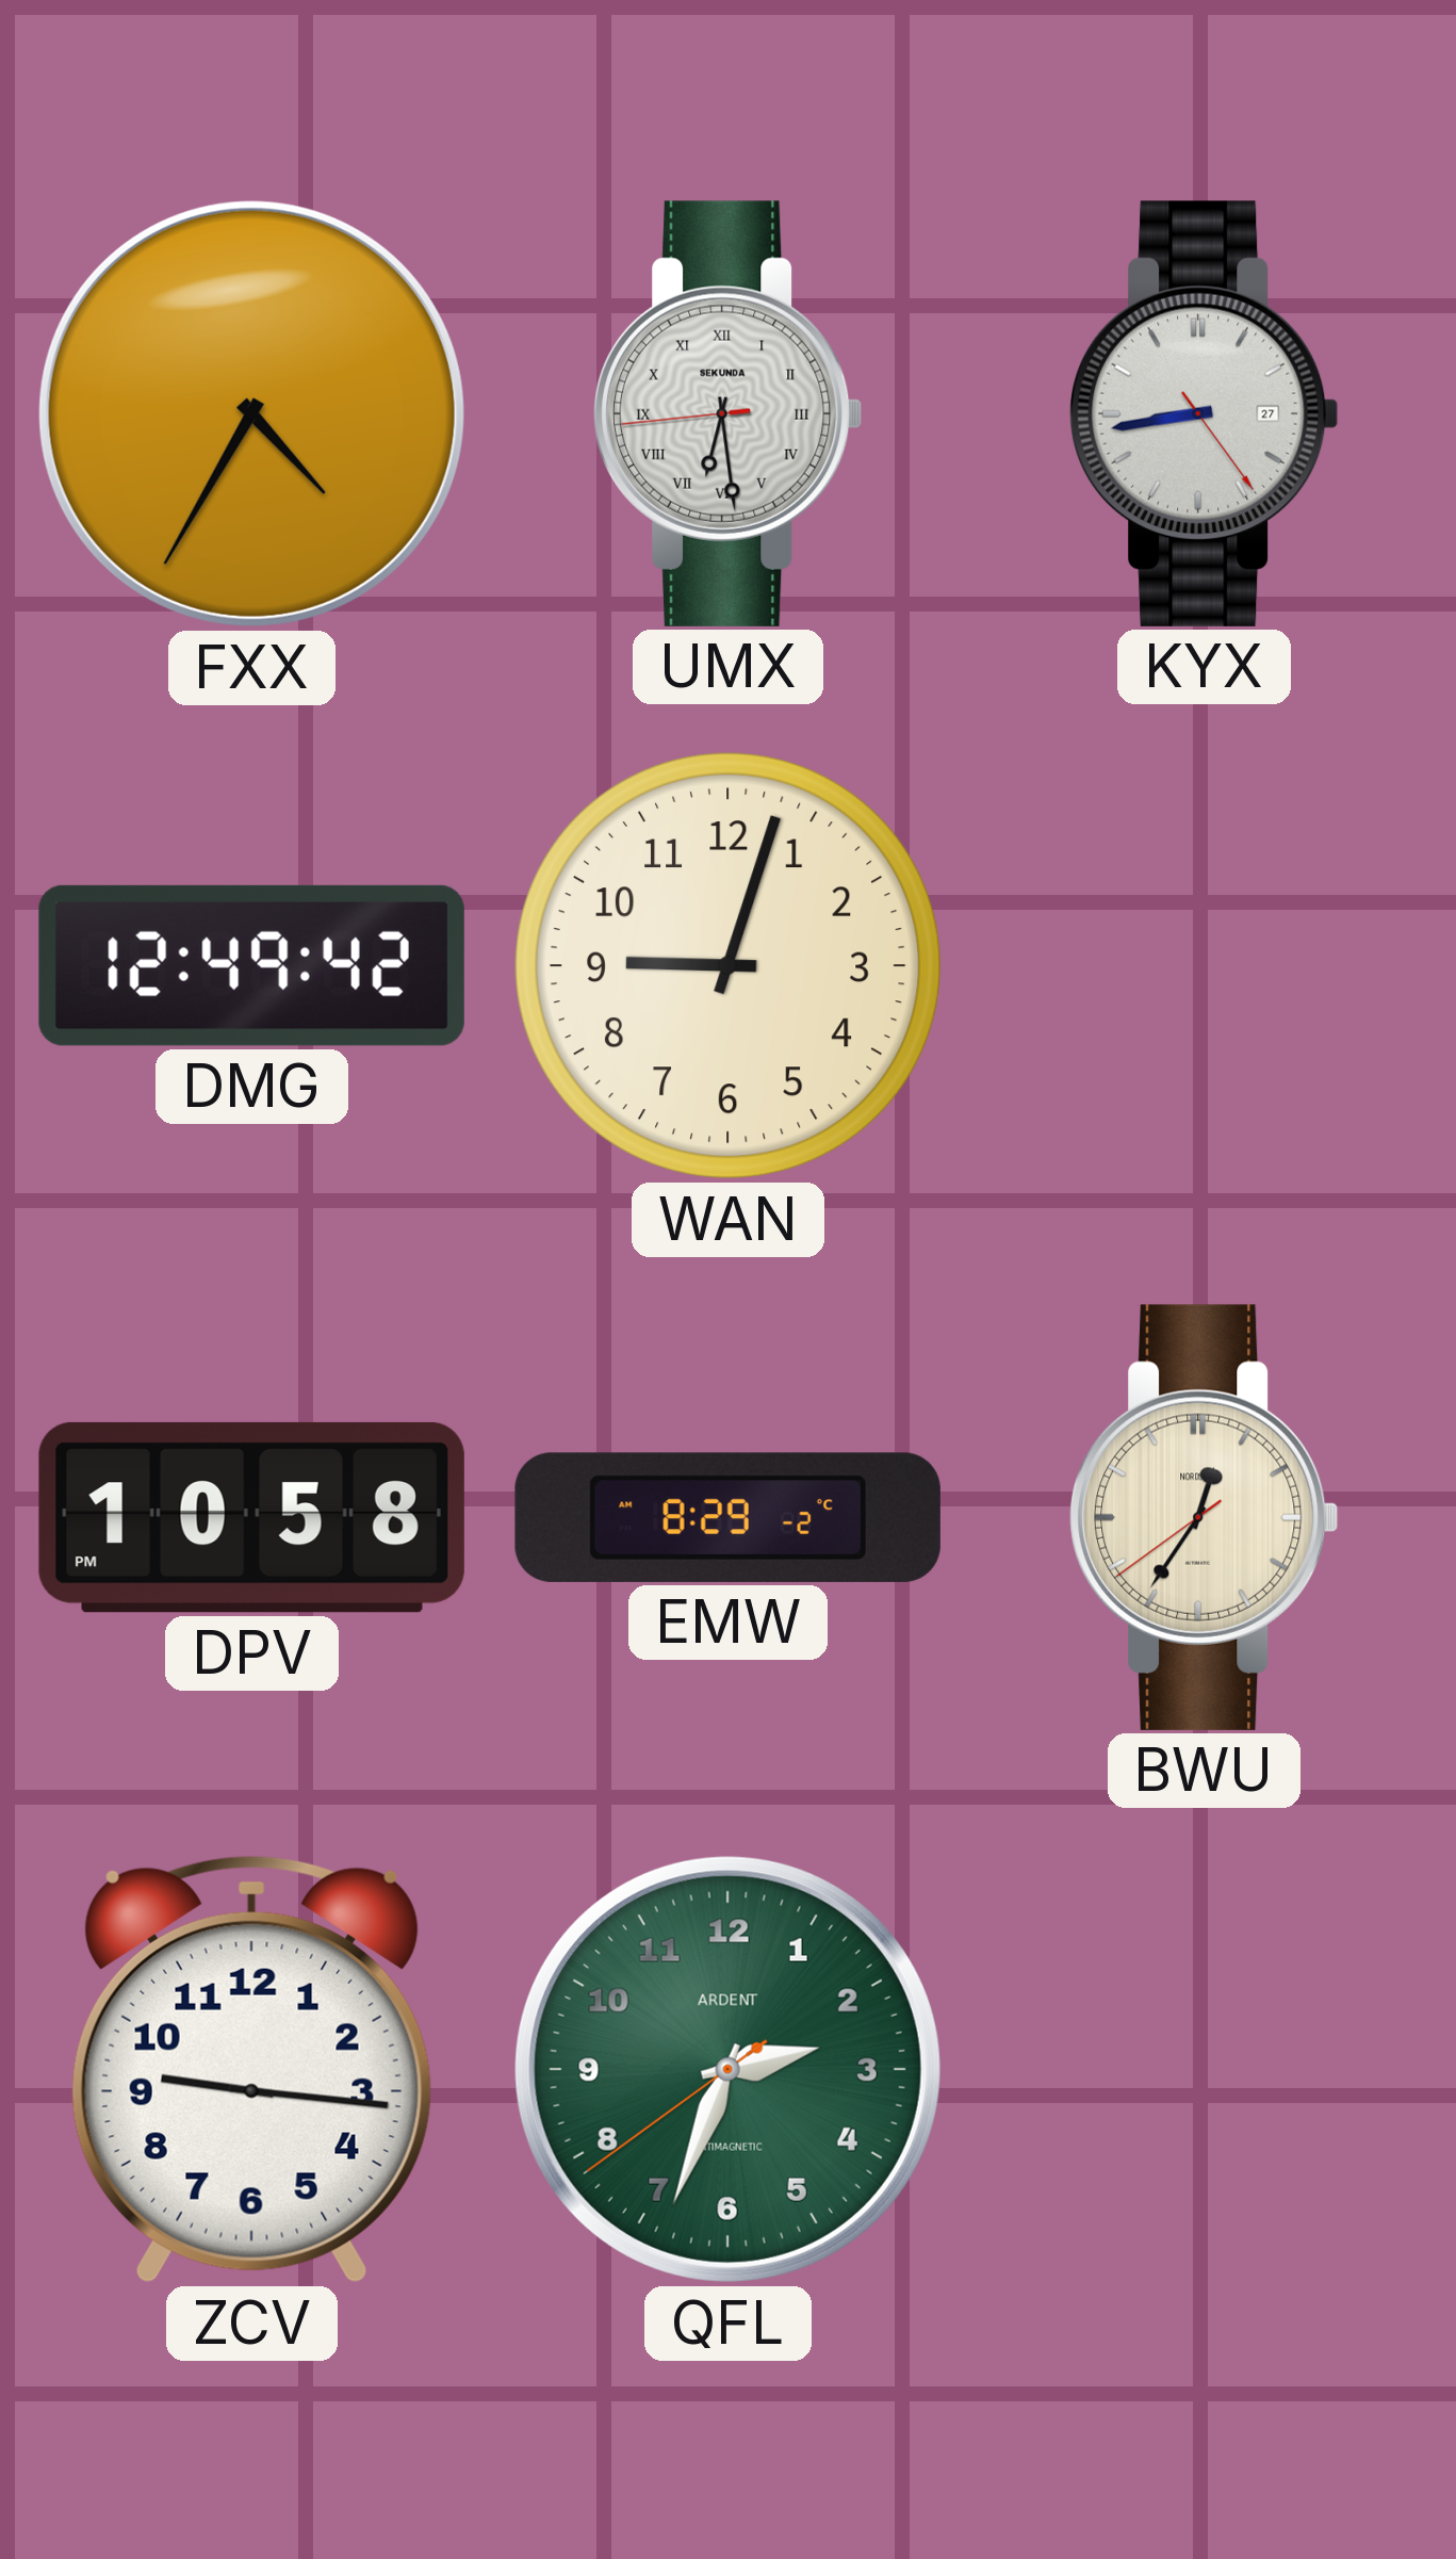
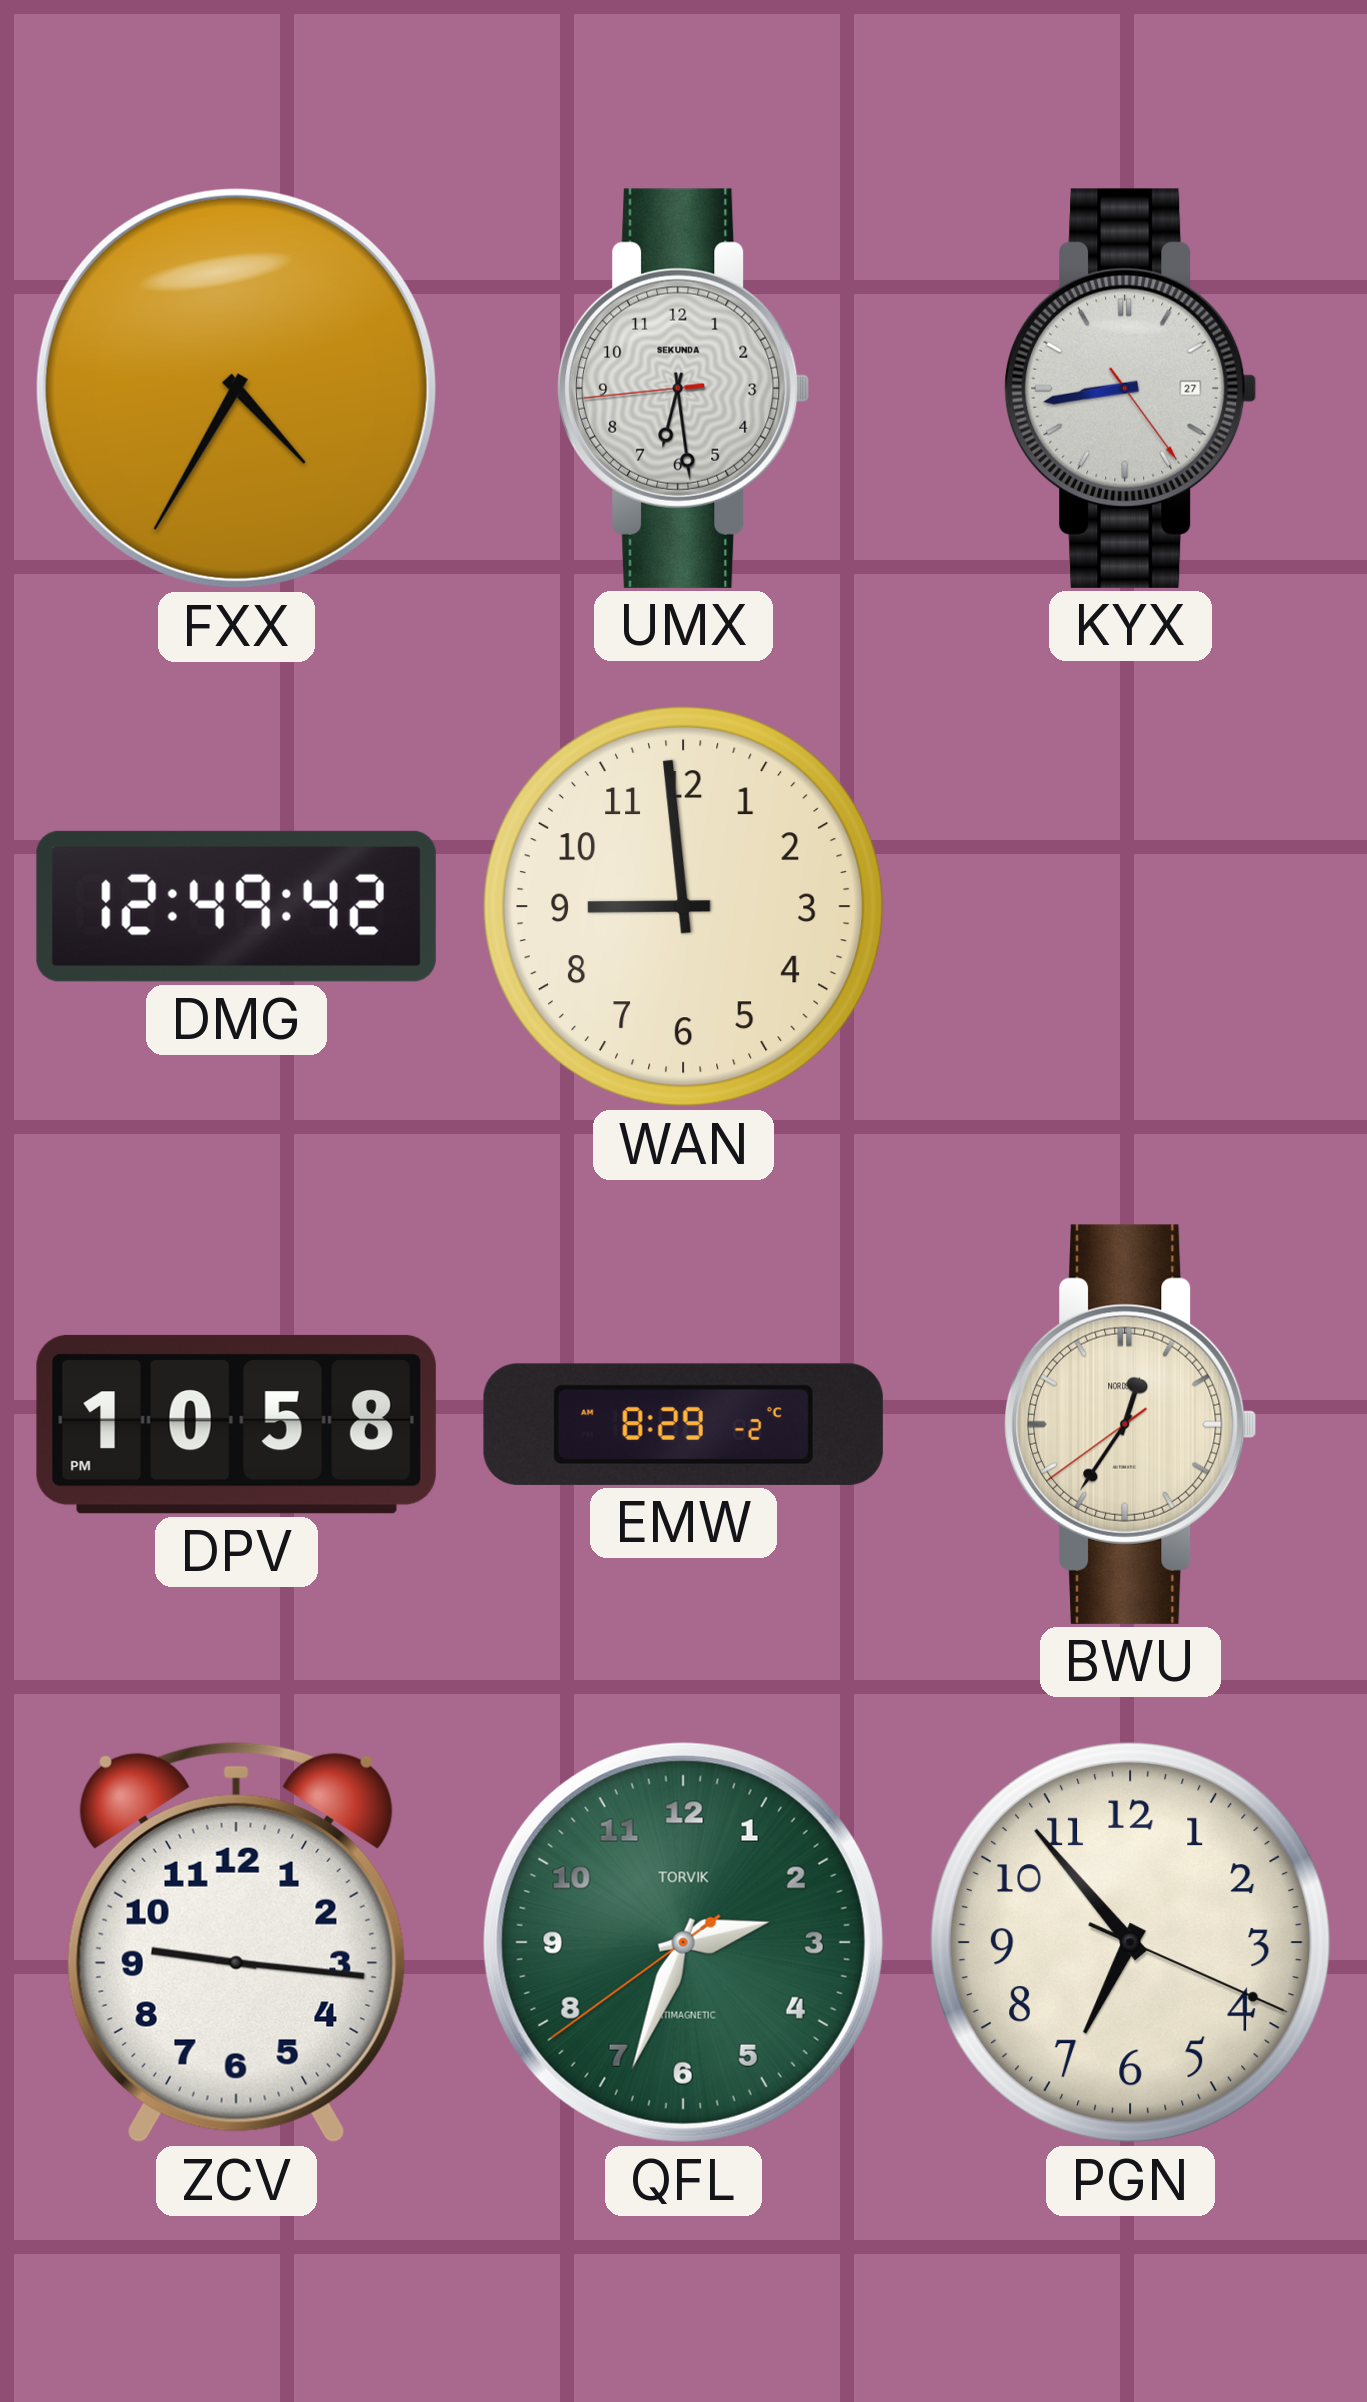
UMX numerals: Roman -> Arabic
WAN: 9:03 -> 8:59
QFL brand: ARDENT -> TORVIK
PGN: none -> 6:53
